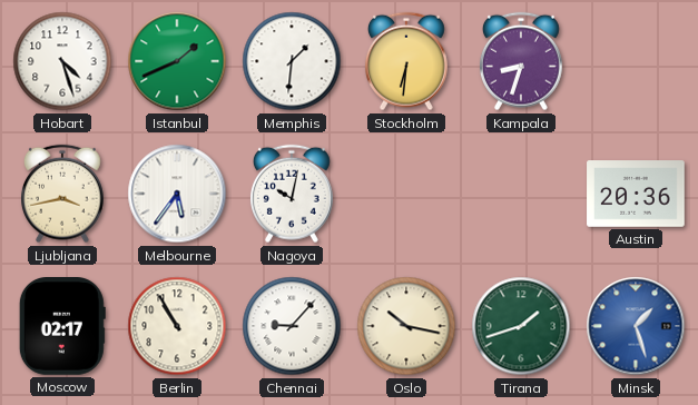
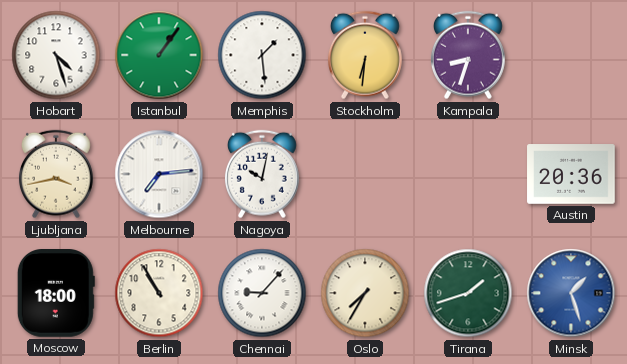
Istanbul: 1:41 -> 1:06
Memphis: 1:31 -> 1:29
Melbourne: 5:36 -> 7:14
Moscow: 02:17 -> 18:00
Oslo: 10:17 -> 7:35
